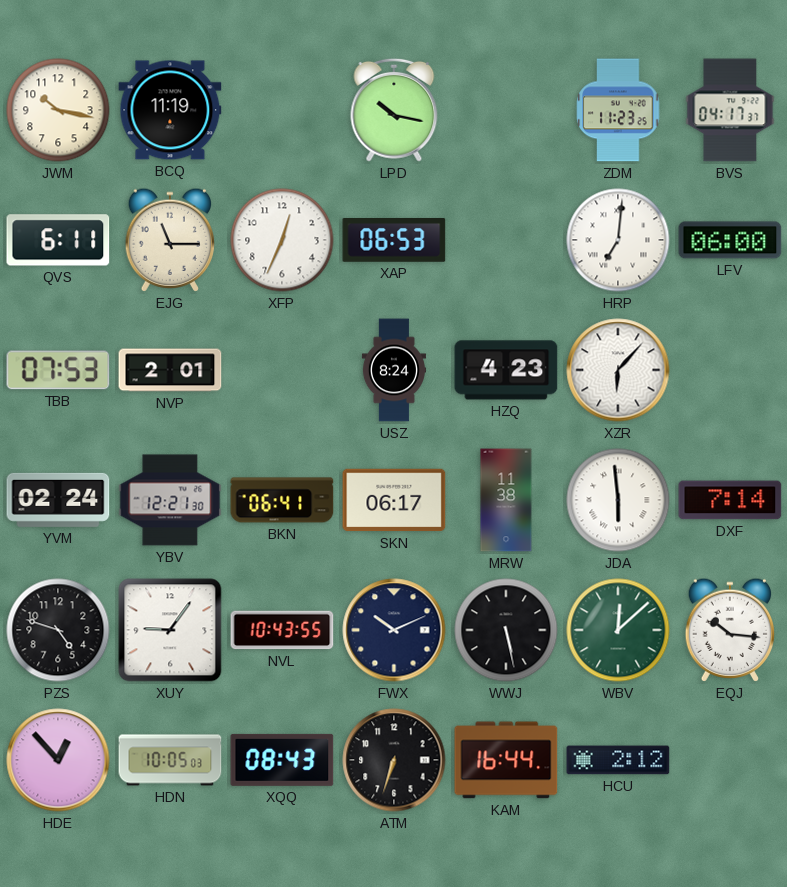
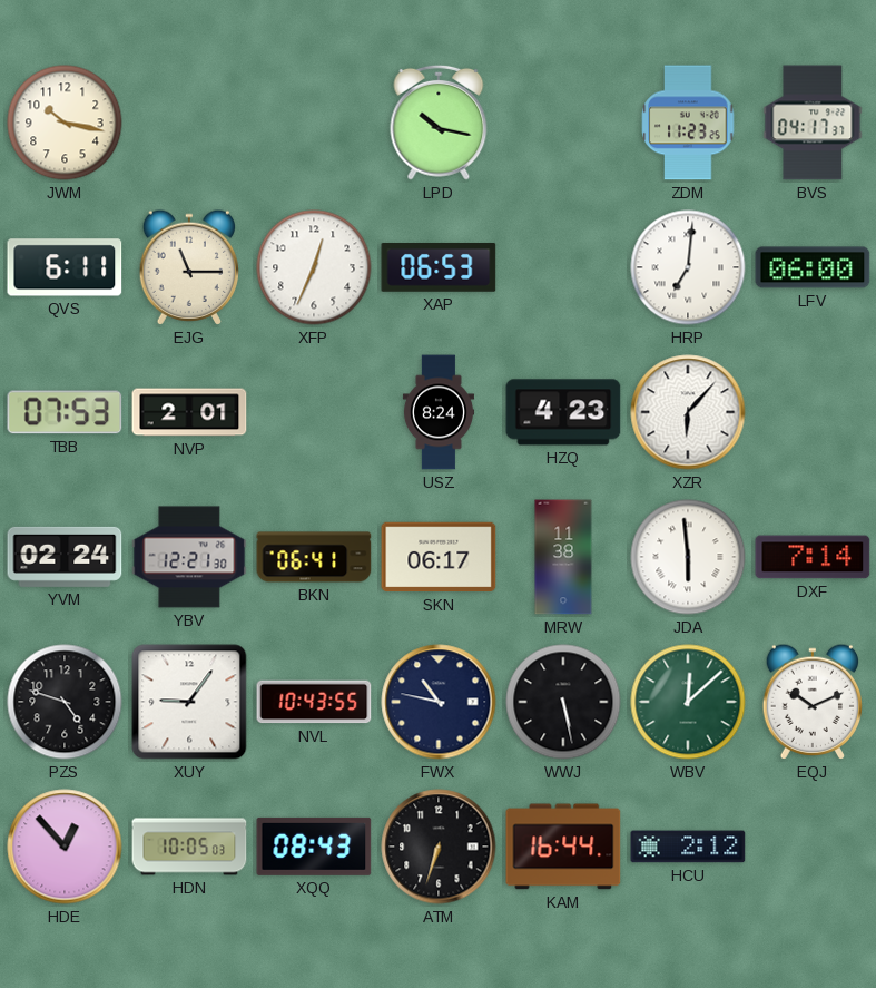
BCQ: 11:19 -> none
FWX: 10:11 -> 10:47
EQJ: 10:16 -> 10:11
